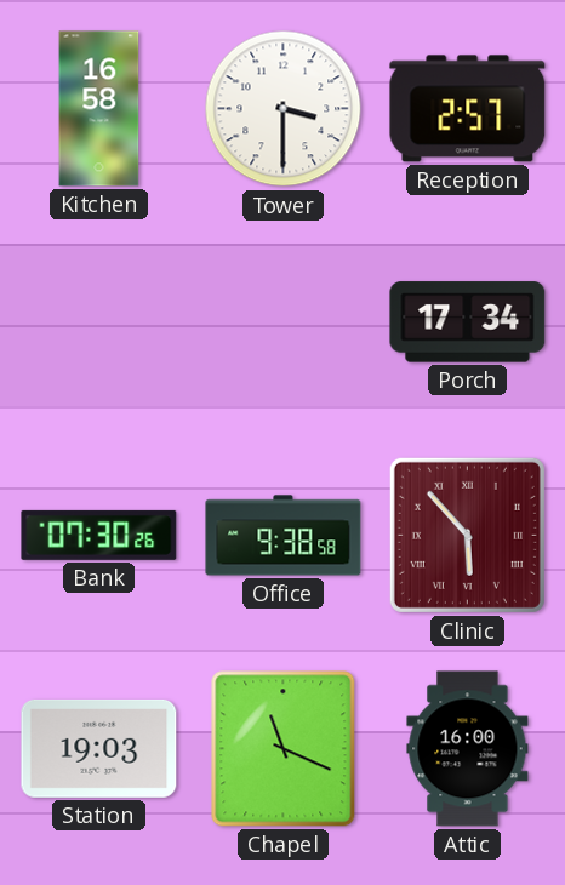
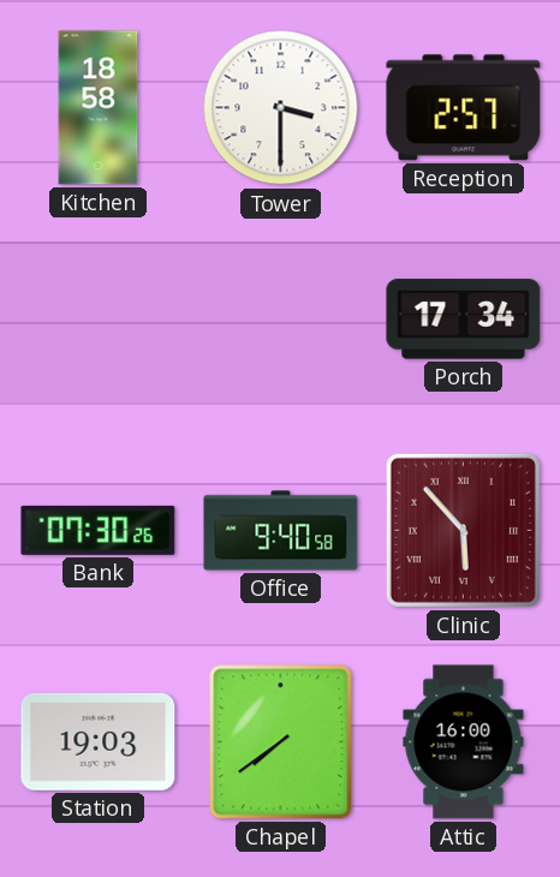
Kitchen: 16:58 -> 18:58
Office: 9:38 -> 9:40
Chapel: 11:19 -> 7:39
